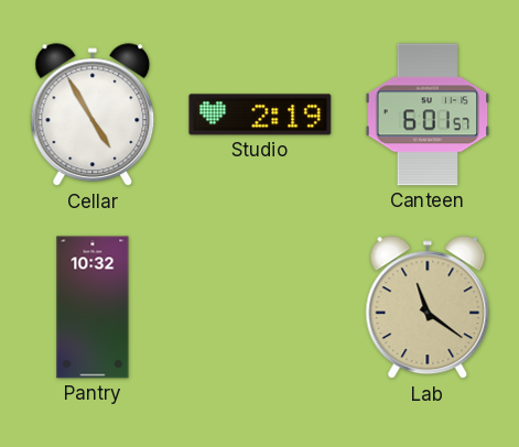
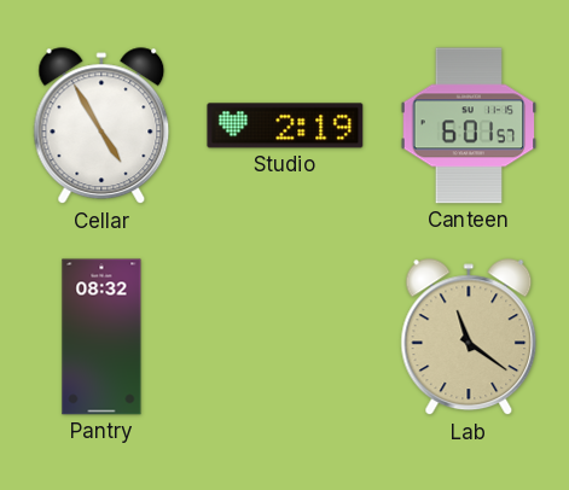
Pantry: 10:32 -> 08:32
